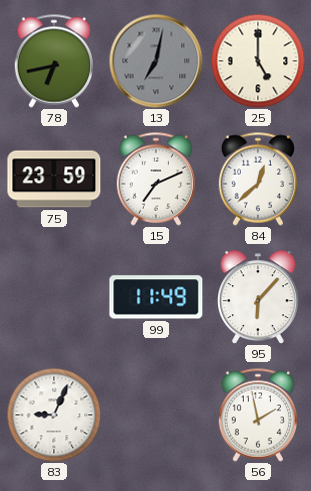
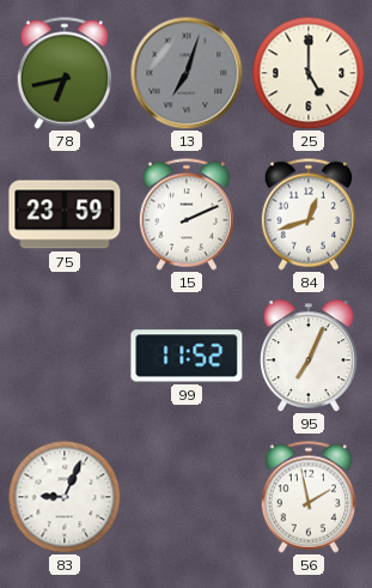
13: 7:02 -> 7:03
15: 7:11 -> 2:11
84: 12:38 -> 12:42
99: 11:49 -> 11:52
95: 6:07 -> 7:04
